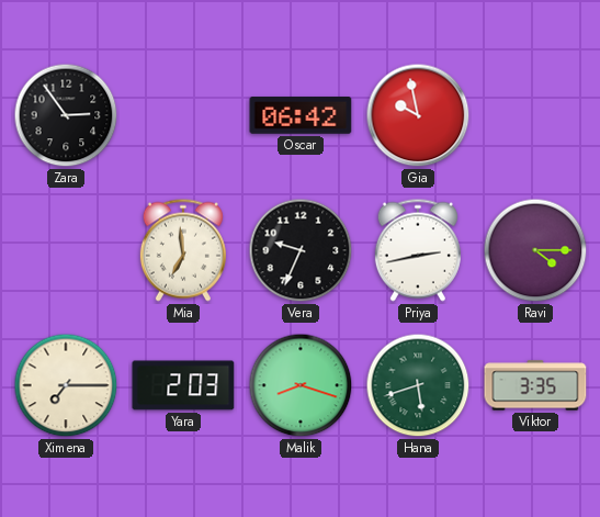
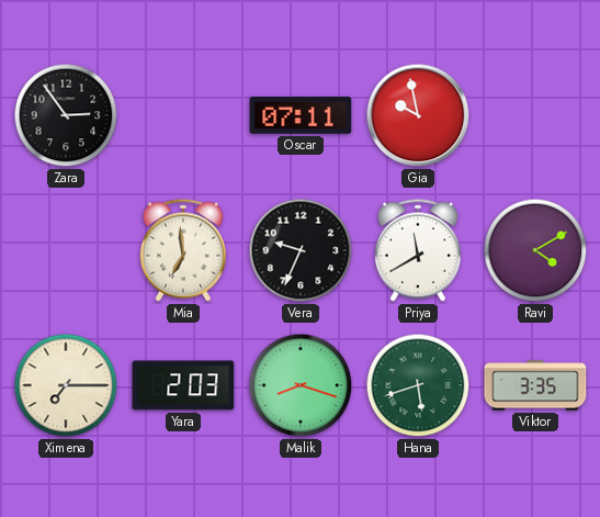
Oscar: 06:42 -> 07:11
Priya: 2:43 -> 11:40
Ravi: 4:15 -> 4:10
